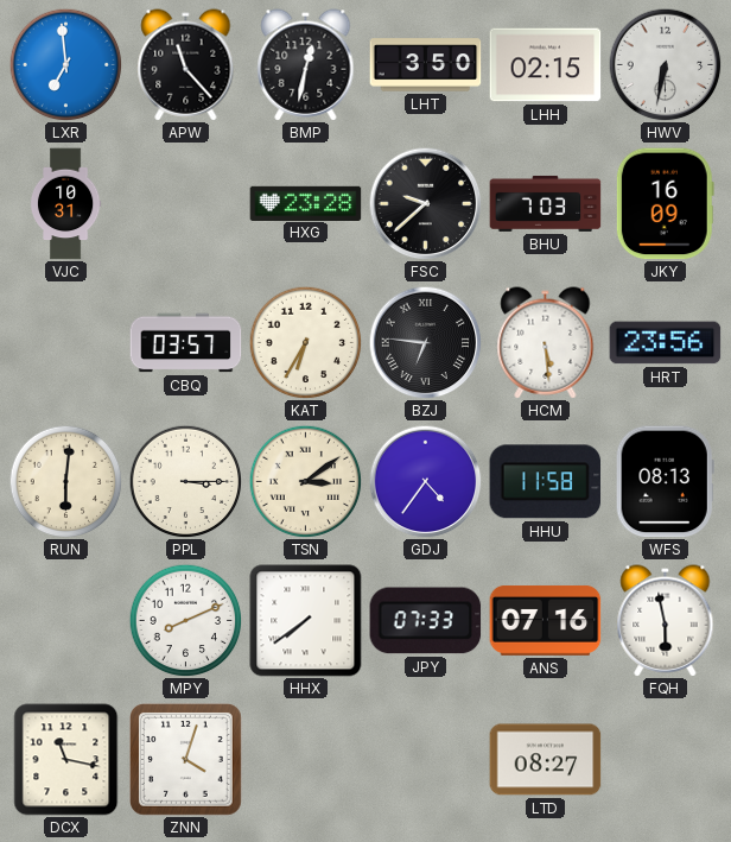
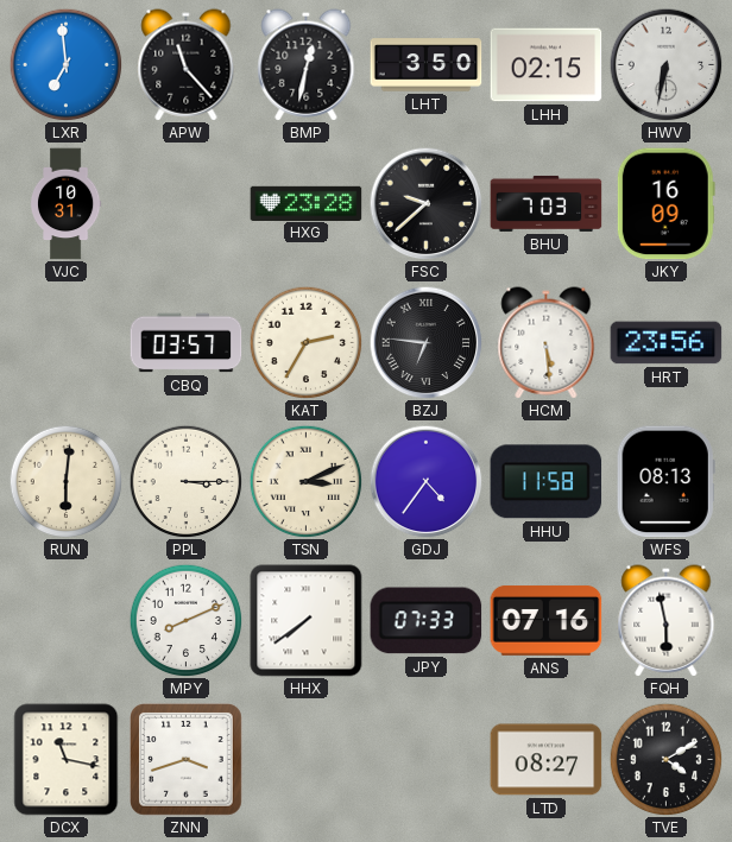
KAT: 6:35 -> 2:35
TSN: 3:09 -> 3:11
ZNN: 4:03 -> 3:42
TVE: none -> 4:10
